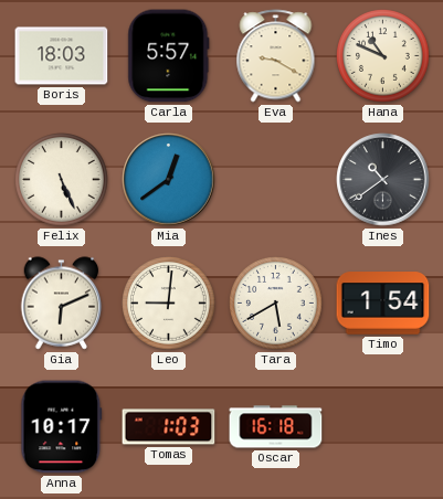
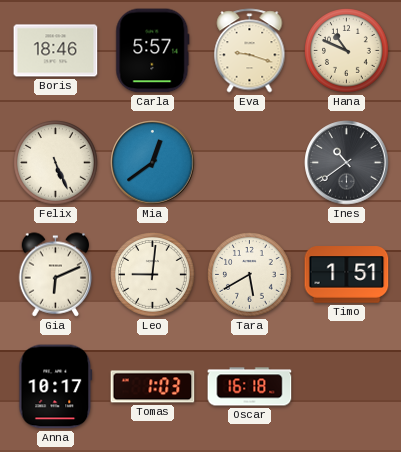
Boris: 18:03 -> 18:46
Eva: 9:20 -> 9:18
Timo: 1:54 -> 1:51
